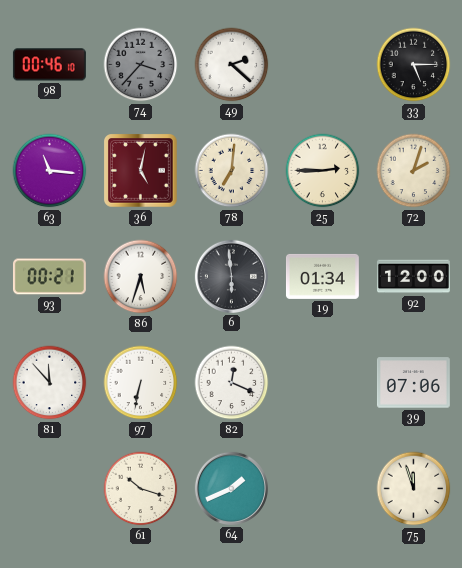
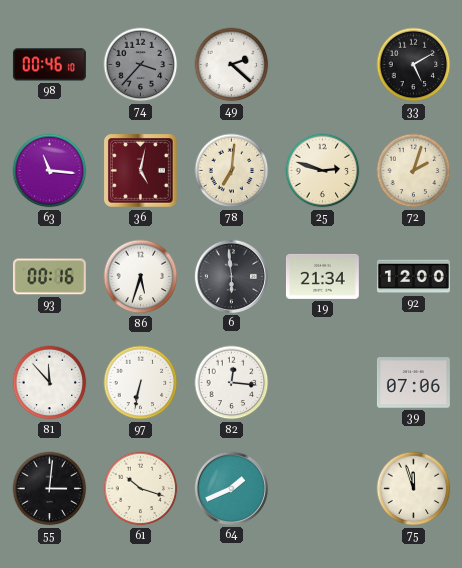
33: 5:15 -> 5:10
25: 2:45 -> 2:48
93: 00:21 -> 00:16
19: 01:34 -> 21:34
82: 12:19 -> 12:16
55: none -> 3:01
